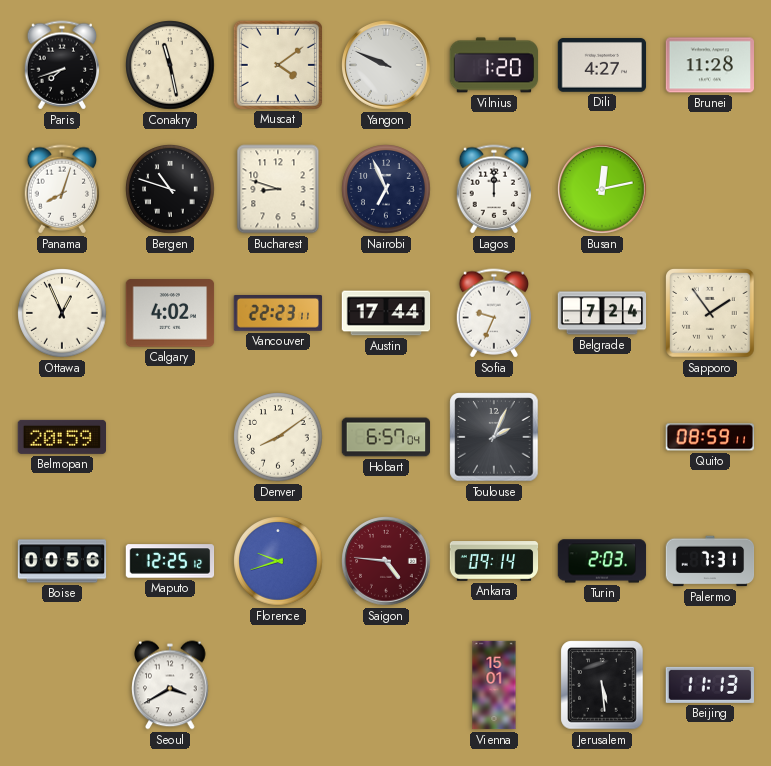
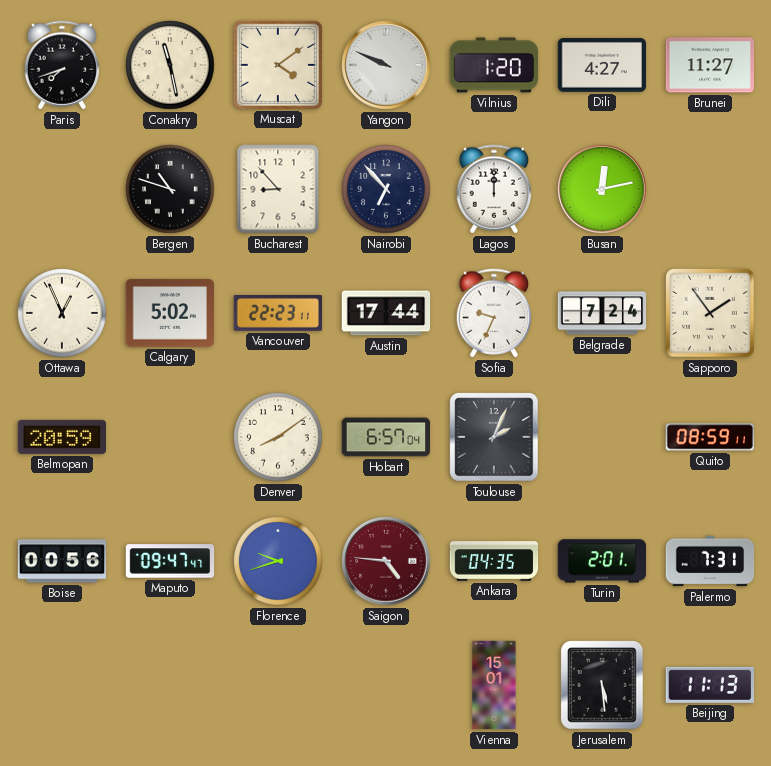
Brunei: 11:28 -> 11:27
Panama: 8:03 -> none
Bucharest: 8:48 -> 8:53
Nairobi: 6:56 -> 6:53
Calgary: 4:02 -> 5:02
Maputo: 12:25 -> 09:47
Ankara: 09:14 -> 04:35
Turin: 2:03 -> 2:01
Seoul: 3:40 -> none
